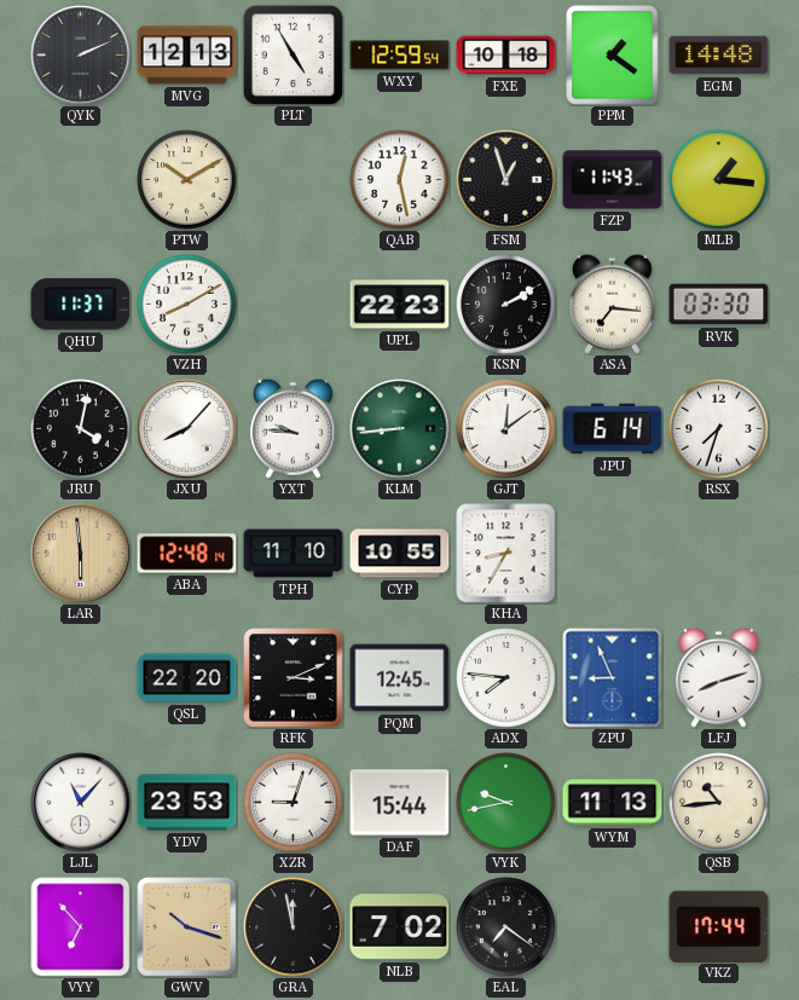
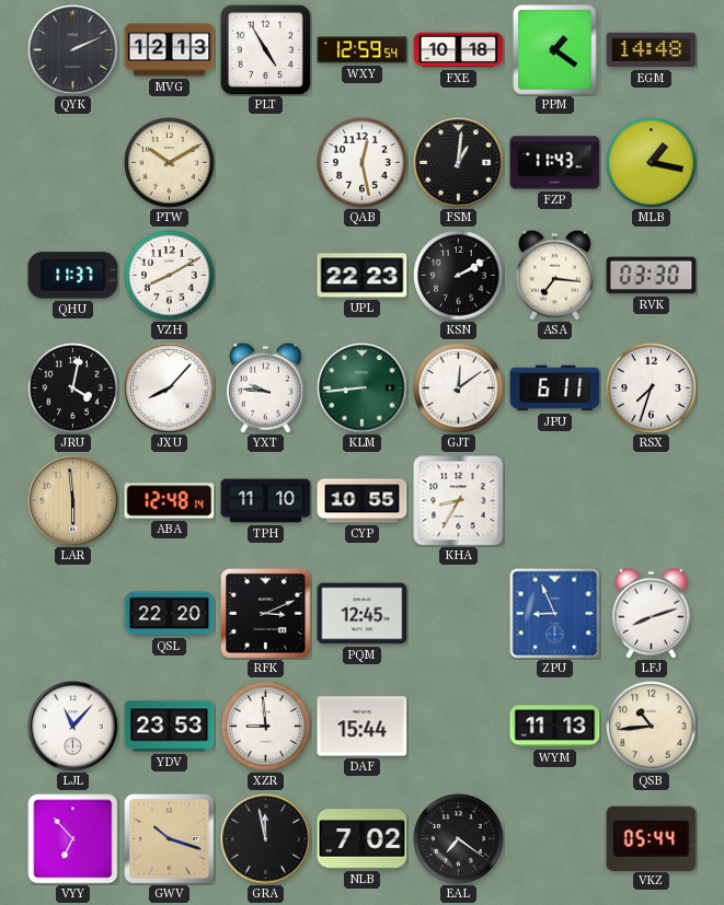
FSM: 12:57 -> 1:01
MLB: 1:16 -> 1:17
JPU: 6:14 -> 6:11
ADX: 7:46 -> none
XZR: 9:03 -> 8:59
VYK: 9:43 -> none
VKZ: 17:44 -> 05:44
